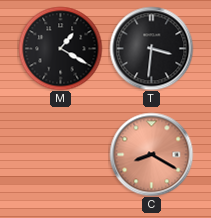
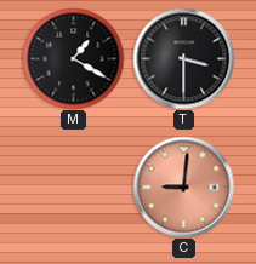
T: 3:31 -> 3:30
C: 8:20 -> 9:01
